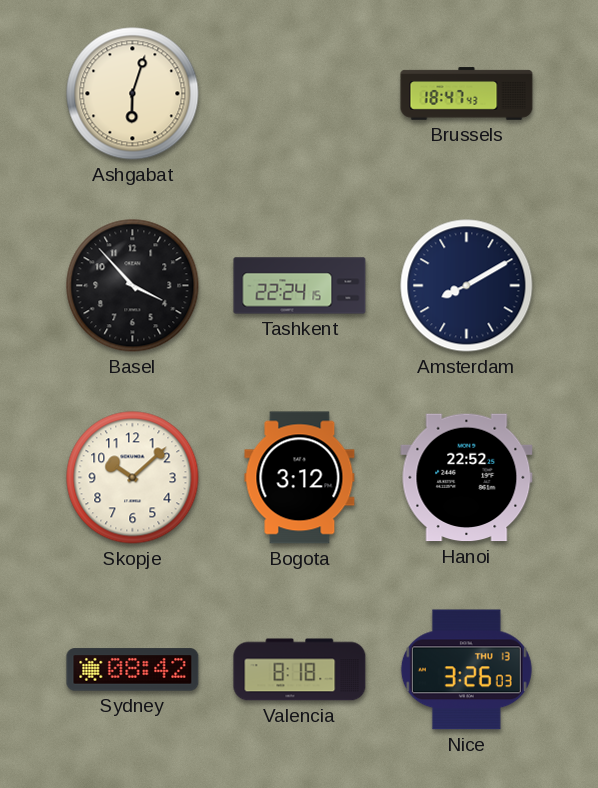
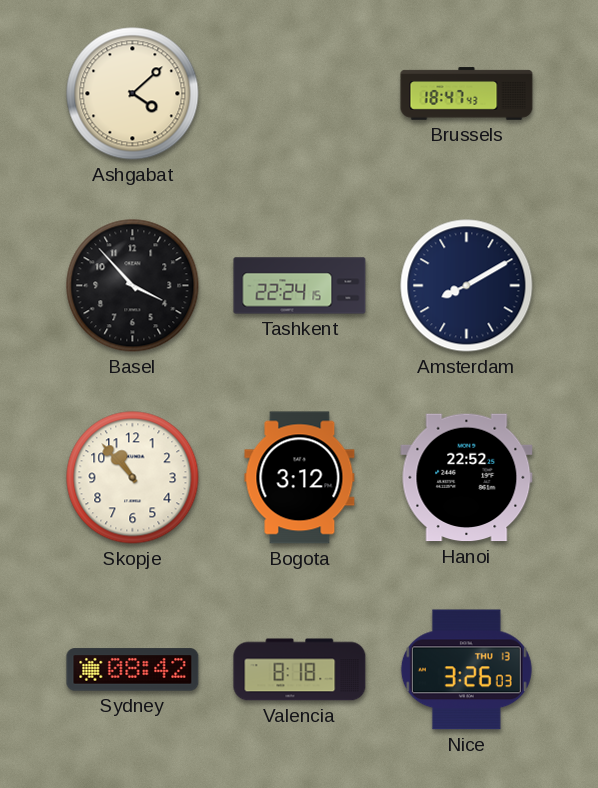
Ashgabat: 6:03 -> 4:08
Skopje: 10:08 -> 10:53
